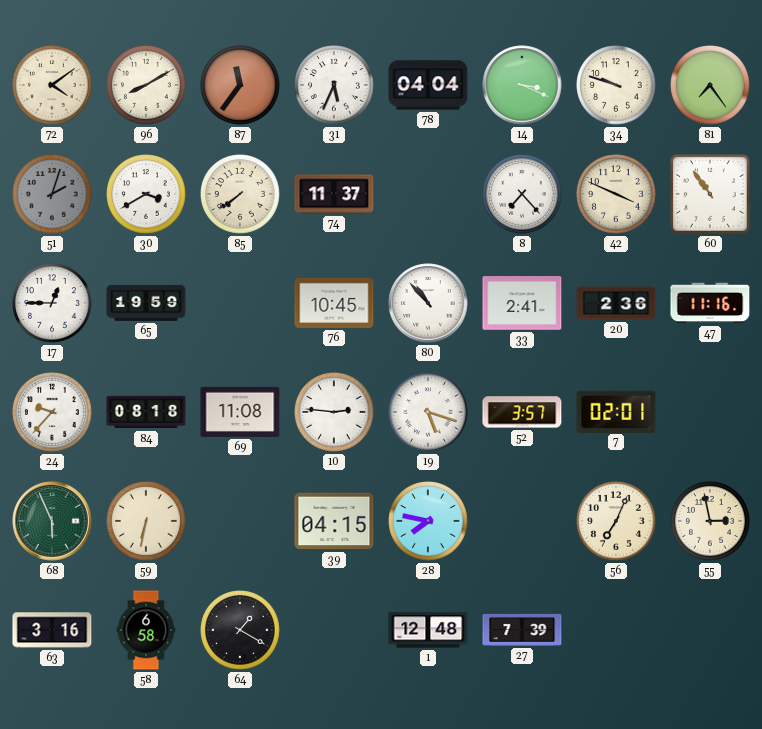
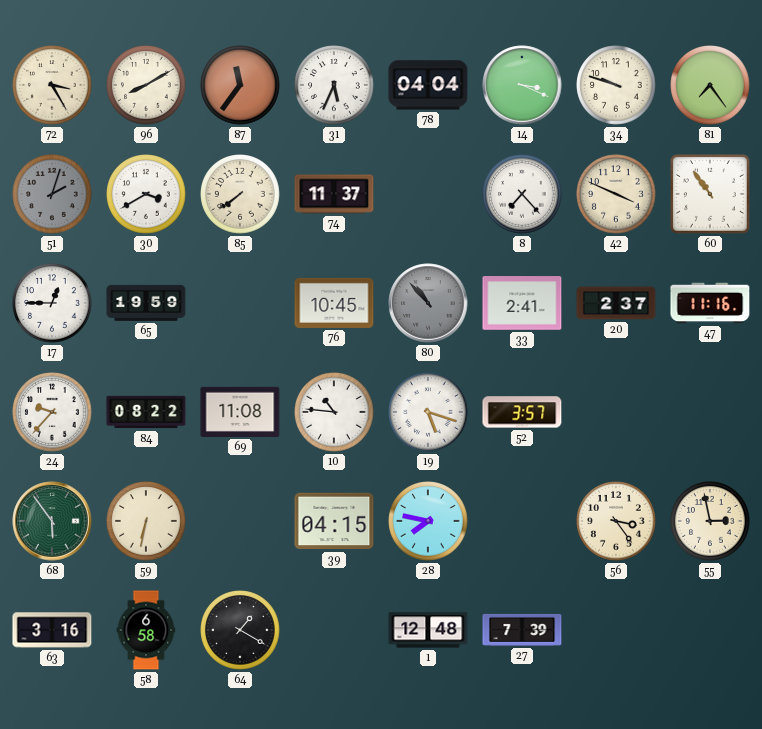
72: 4:09 -> 3:25
80 dial: white -> grey
20: 2:36 -> 2:37
84: 08:18 -> 08:22
10: 2:46 -> 10:46
7: 02:01 -> none
68: 5:56 -> 5:54
56: 7:04 -> 3:24
